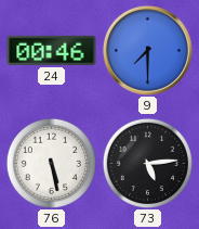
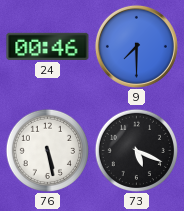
73: 5:14 -> 5:19
